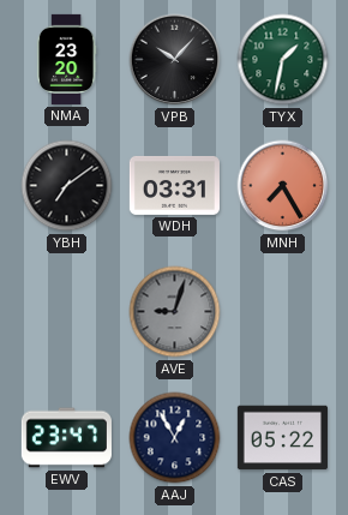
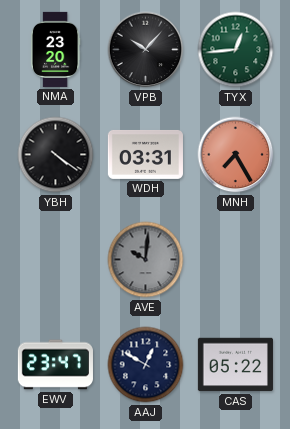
TYX: 1:32 -> 12:44
YBH: 7:09 -> 4:21
AVE: 9:03 -> 10:01
AAJ: 12:55 -> 12:50
